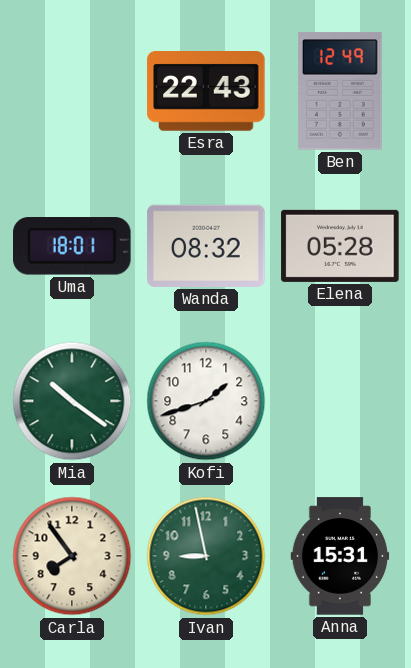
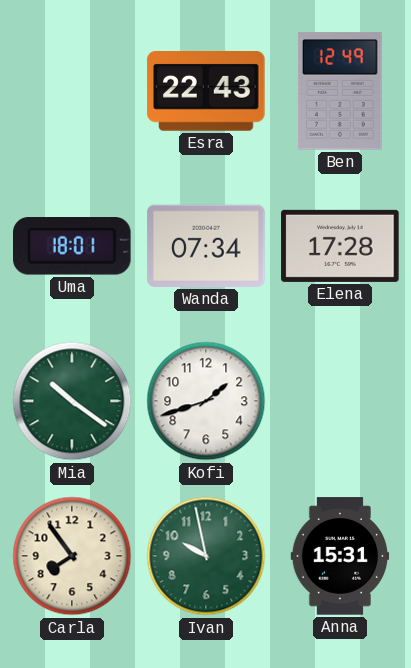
Wanda: 08:32 -> 07:34
Elena: 05:28 -> 17:28
Ivan: 8:58 -> 9:58
